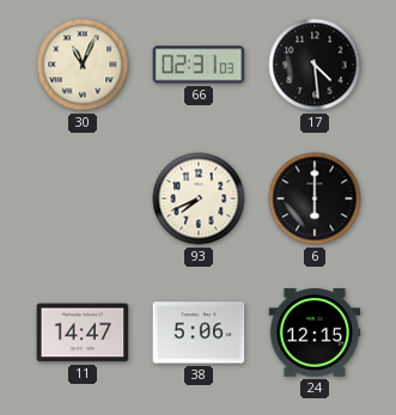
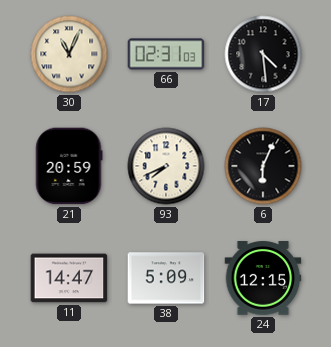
21: none -> 20:59
6: 6:00 -> 6:04
38: 5:06 -> 5:09
